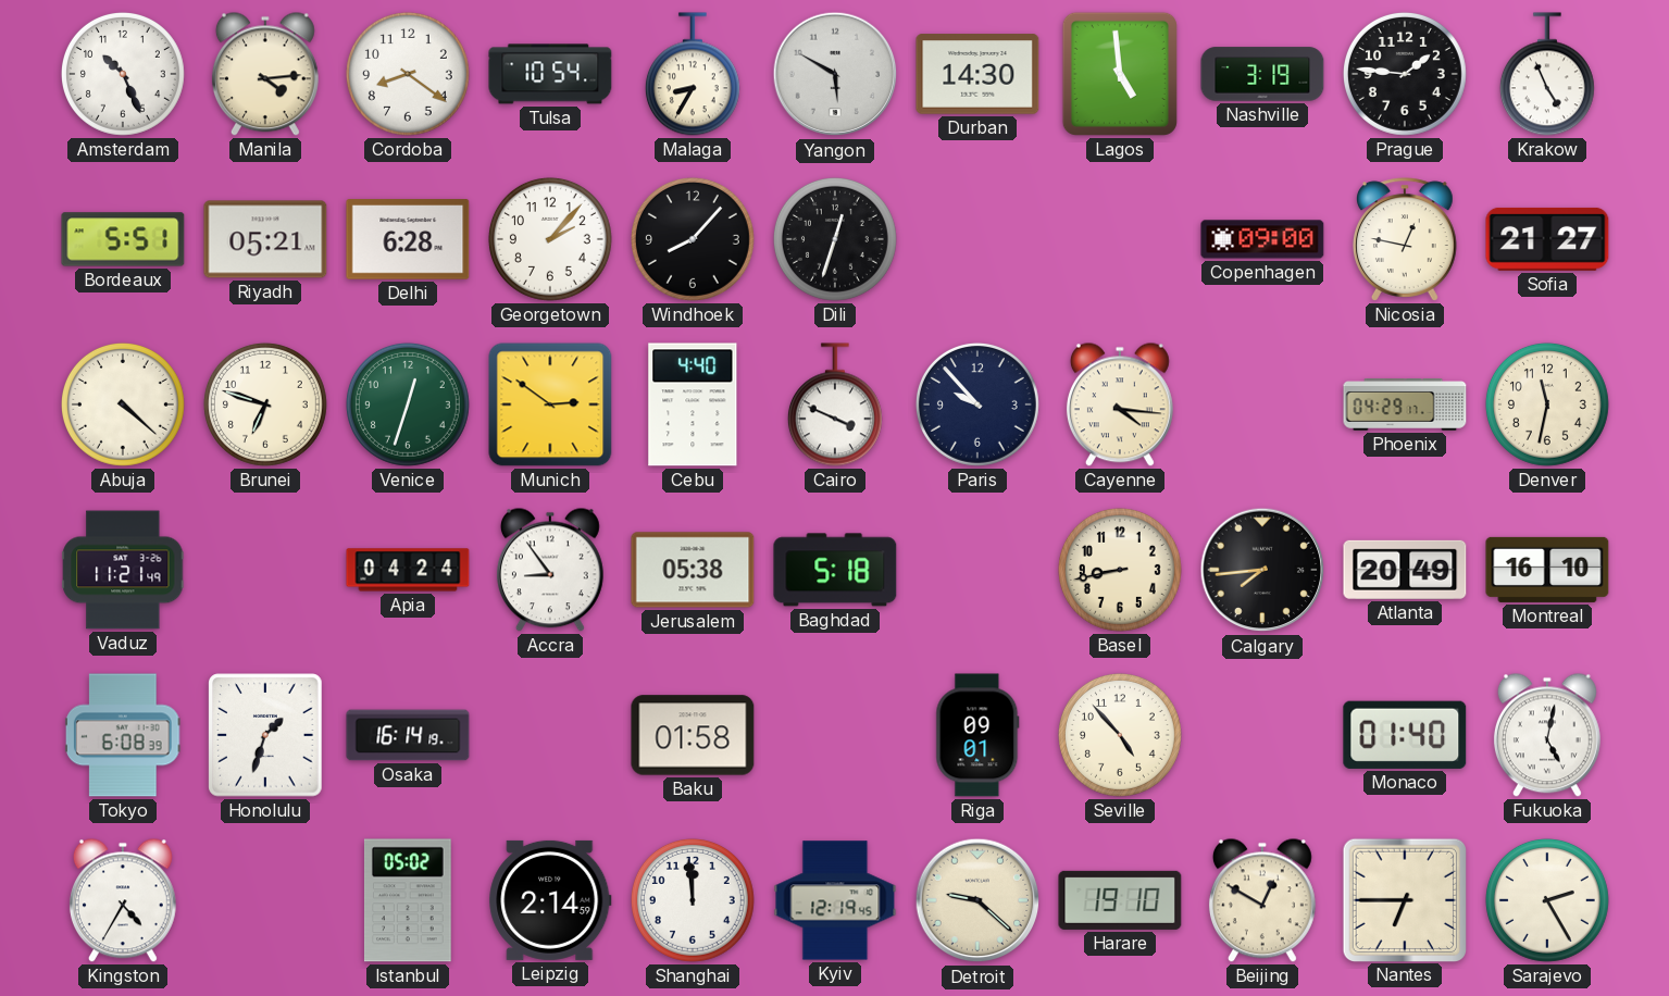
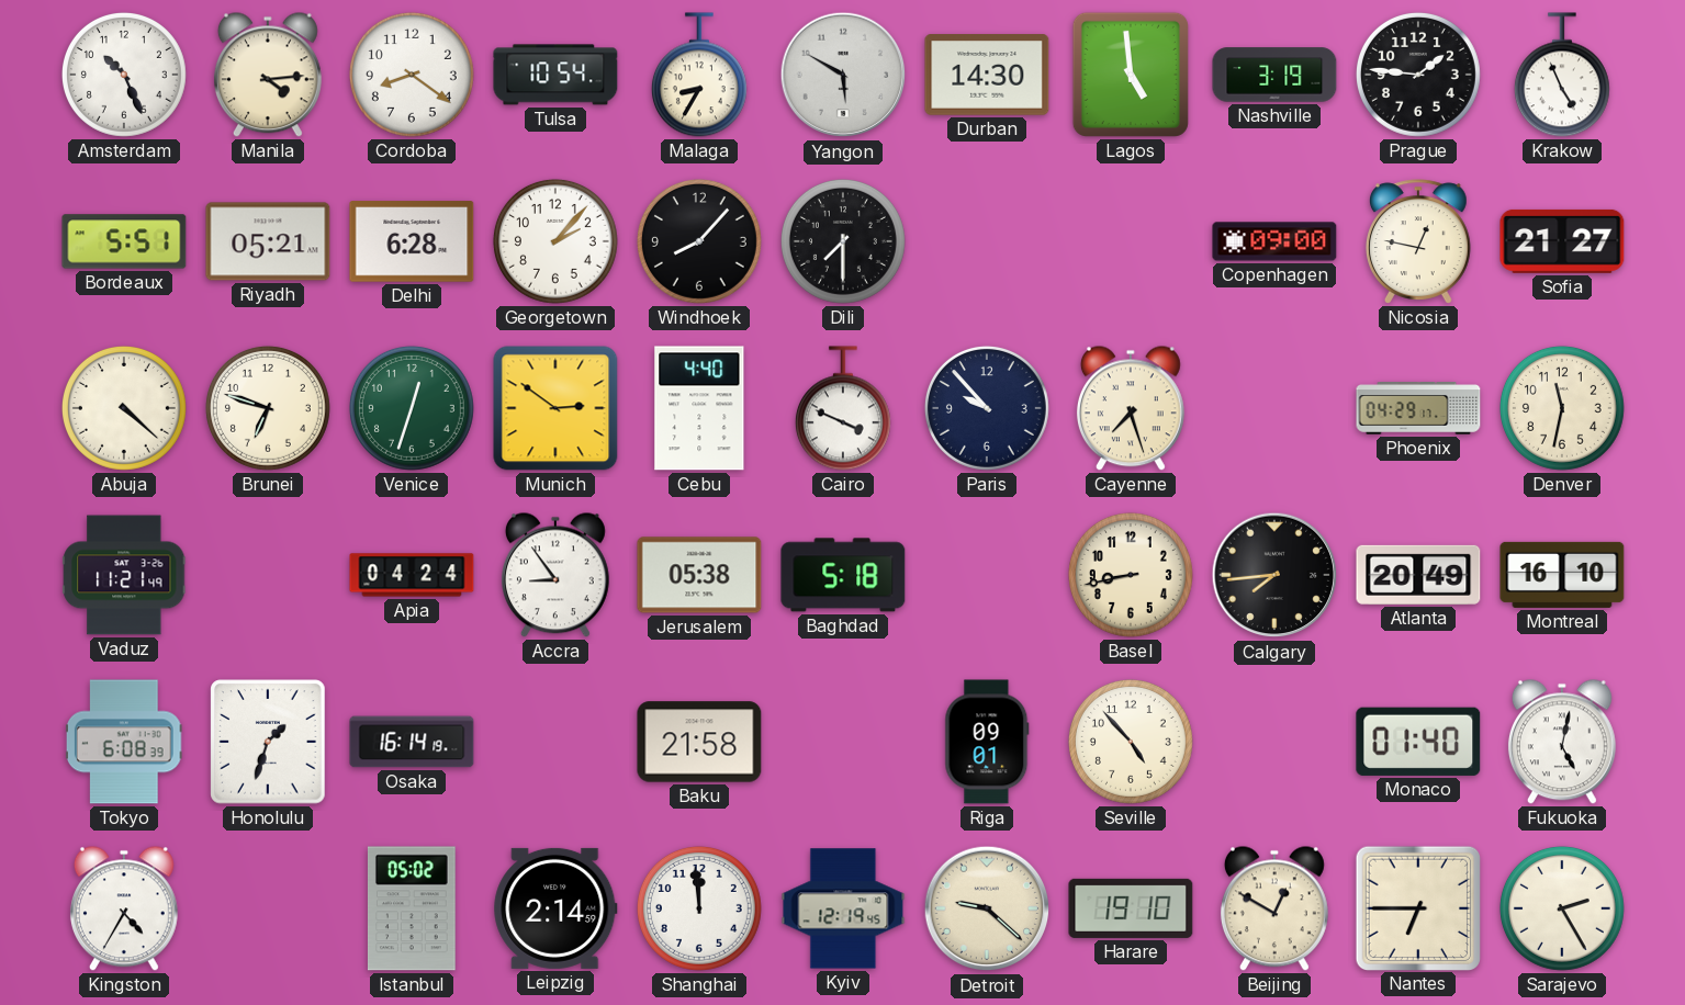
Dili: 12:33 -> 7:30
Cayenne: 4:16 -> 7:27
Baku: 01:58 -> 21:58
